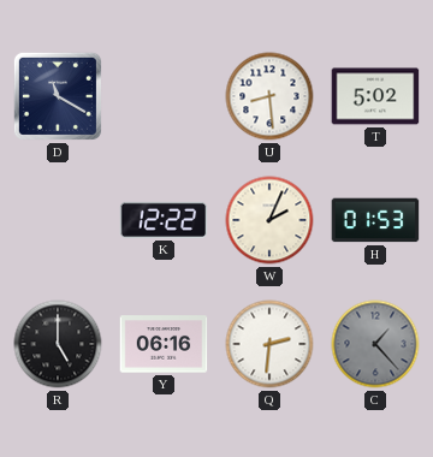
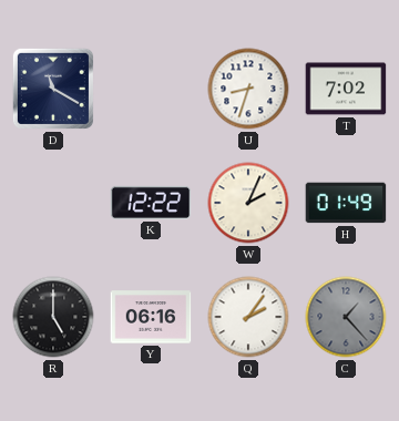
U: 8:29 -> 8:33
T: 5:02 -> 7:02
H: 01:53 -> 01:49
Q: 2:31 -> 2:06
